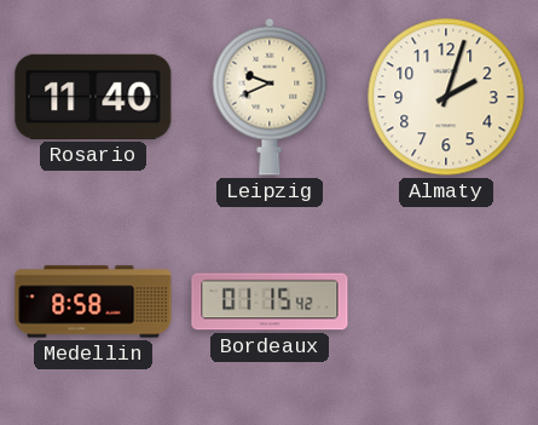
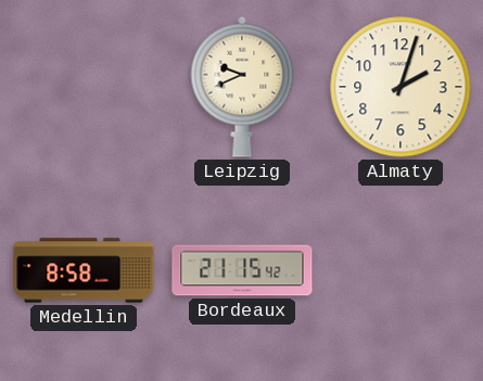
Rosario: 11:40 -> none
Bordeaux: 01:15 -> 21:15
